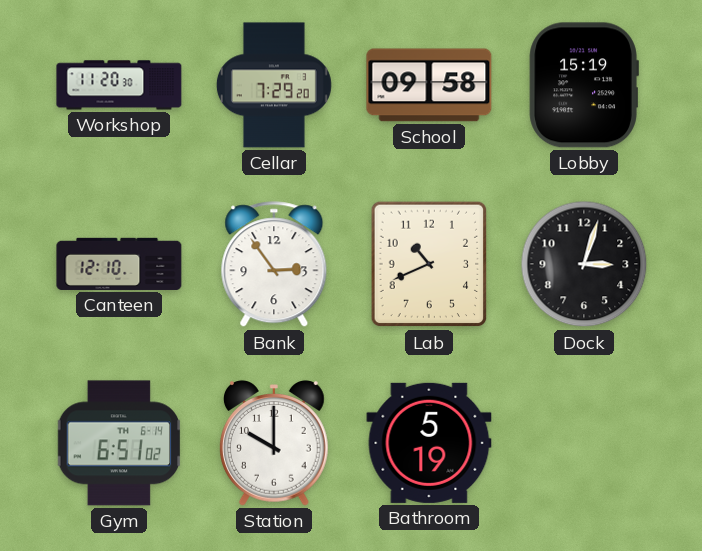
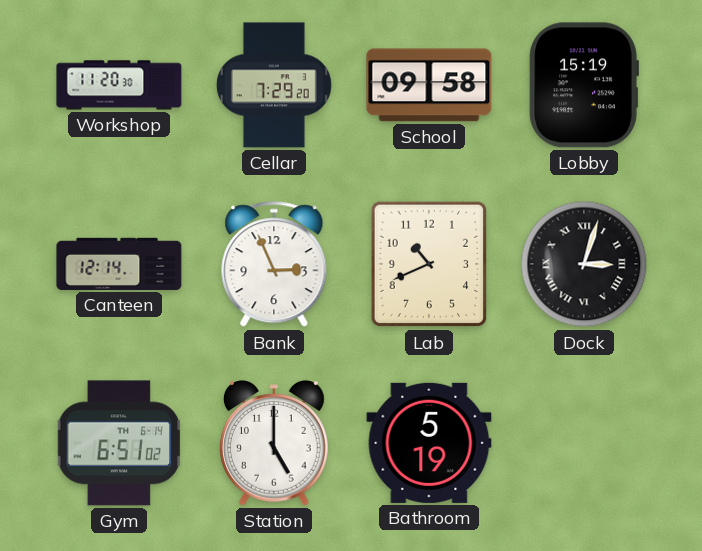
Canteen: 12:10 -> 12:14
Bank: 2:54 -> 2:56
Dock numerals: Arabic -> Roman
Station: 10:00 -> 5:00
